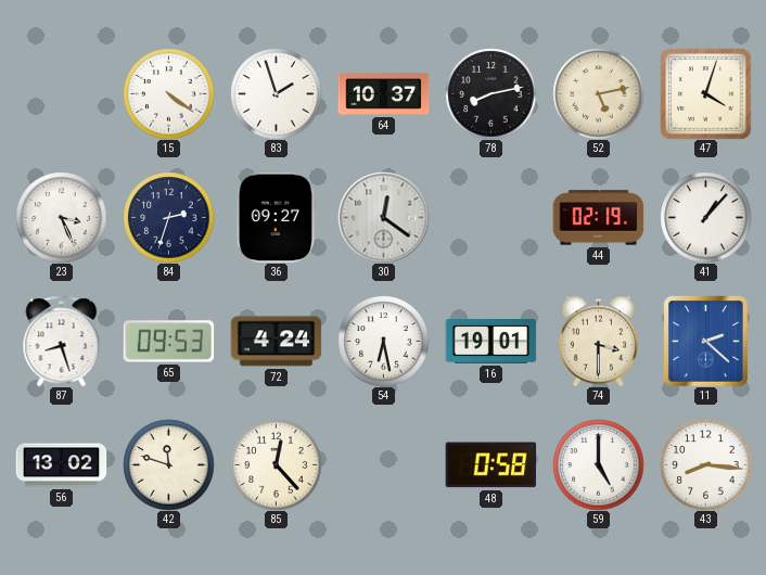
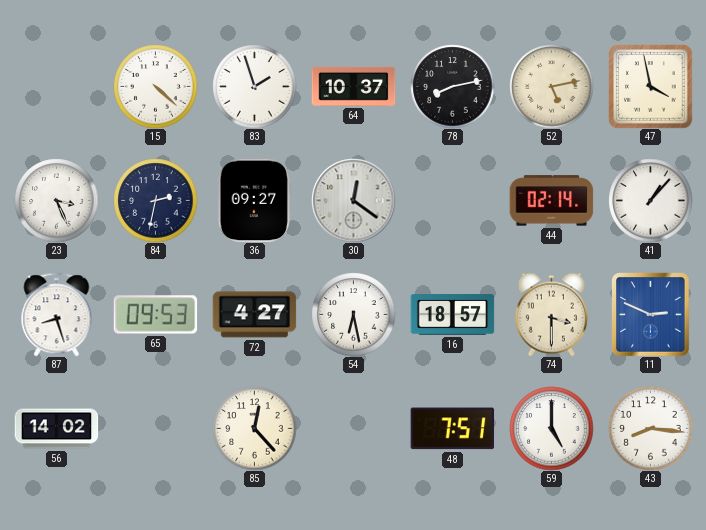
15: 4:21 -> 4:22
47: 4:03 -> 3:58
84: 2:33 -> 2:32
44: 02:19 -> 02:14
72: 4:24 -> 4:27
16: 19:01 -> 18:57
11: 2:22 -> 2:49
56: 13:02 -> 14:02
42: 11:48 -> none
48: 0:58 -> 7:51
